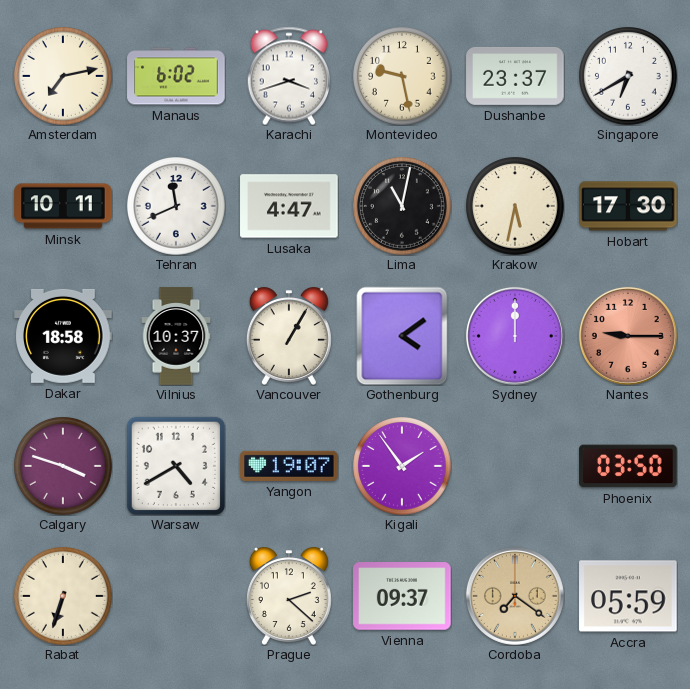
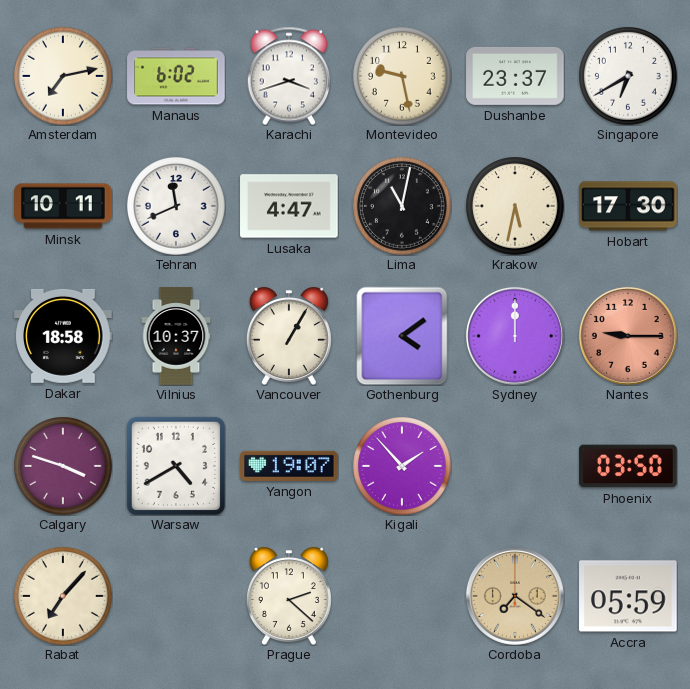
Kigali: 1:54 -> 1:53
Rabat: 6:33 -> 7:07
Vienna: 09:37 -> none
